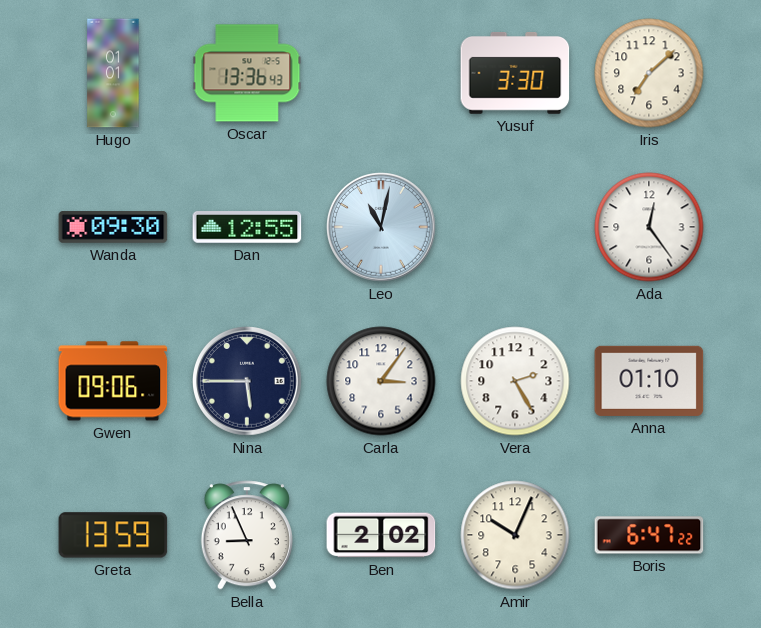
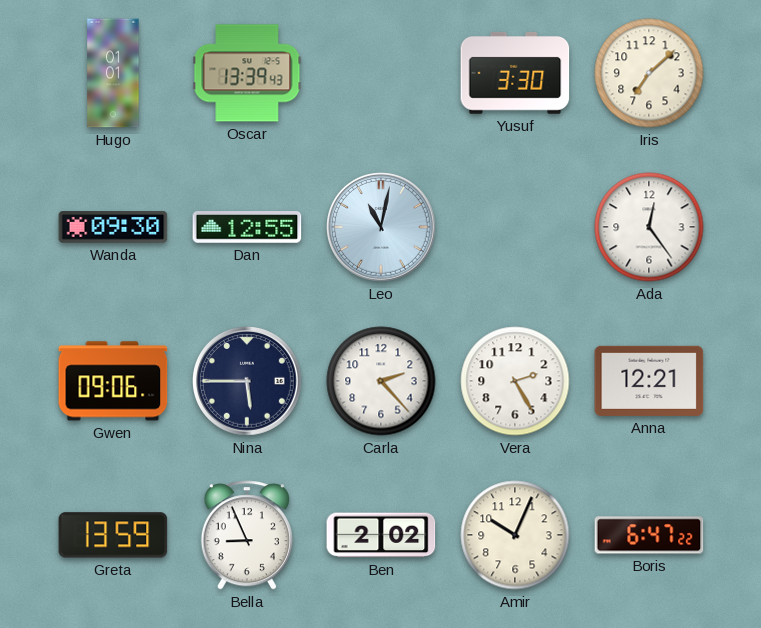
Oscar: 13:36 -> 13:39
Carla: 3:06 -> 2:23
Anna: 01:10 -> 12:21
